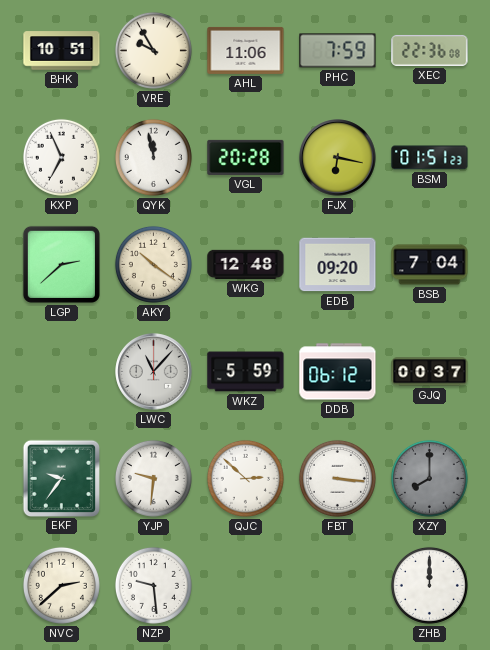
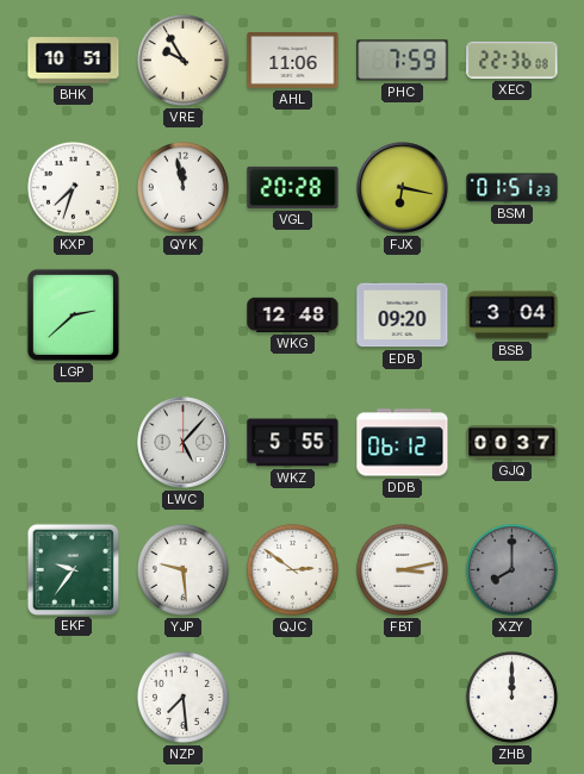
KXP: 6:56 -> 7:33
AKY: 10:21 -> none
BSB: 7:04 -> 3:04
LWC: 11:07 -> 5:07
WKZ: 5:59 -> 5:55
YJP: 9:31 -> 9:29
QJC: 2:52 -> 2:51
FBT: 3:16 -> 3:13
NVC: 2:38 -> none
NZP: 9:29 -> 7:29
